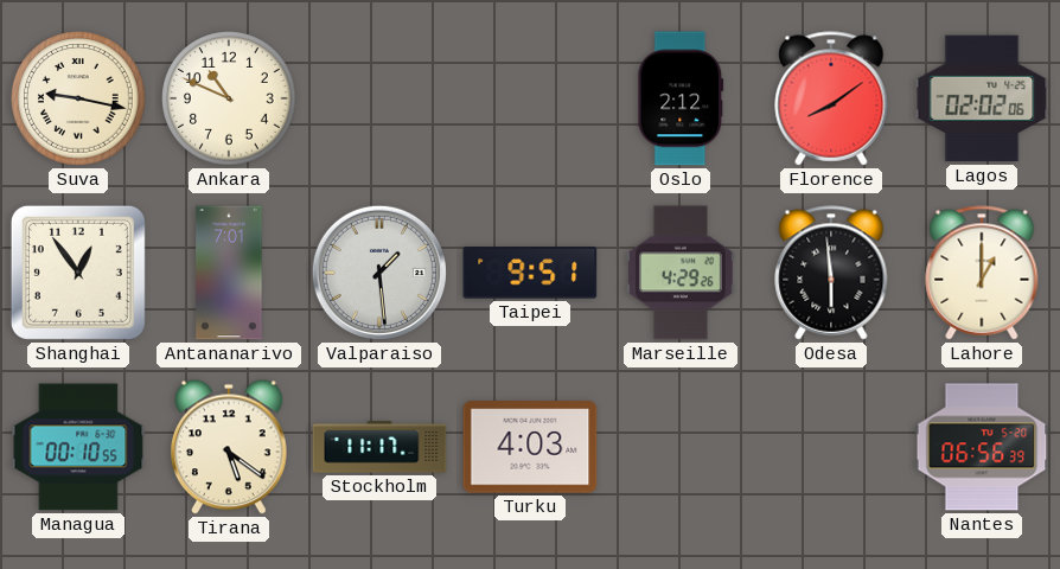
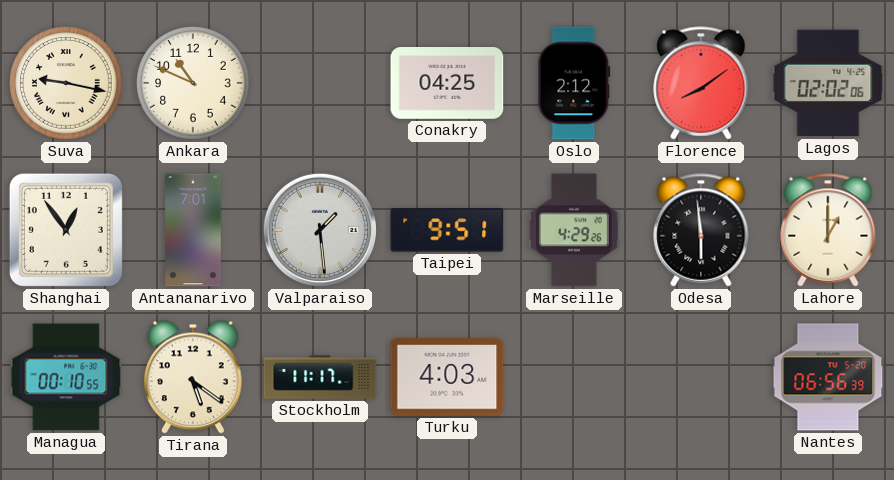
Conakry: none -> 04:25
